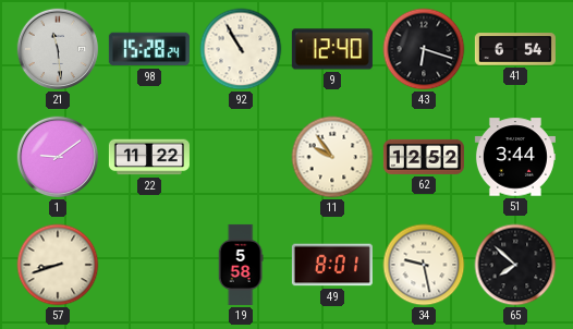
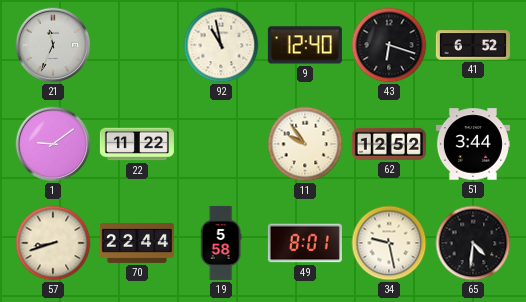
21: 11:29 -> 11:34
98: 15:28 -> none
92: 10:55 -> 10:58
41: 6:54 -> 6:52
70: none -> 22:44
65: 7:52 -> 4:31
